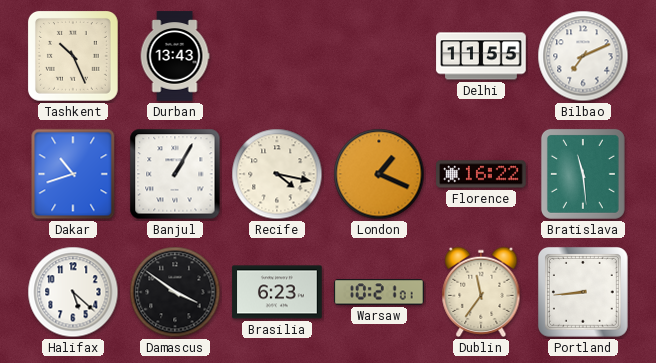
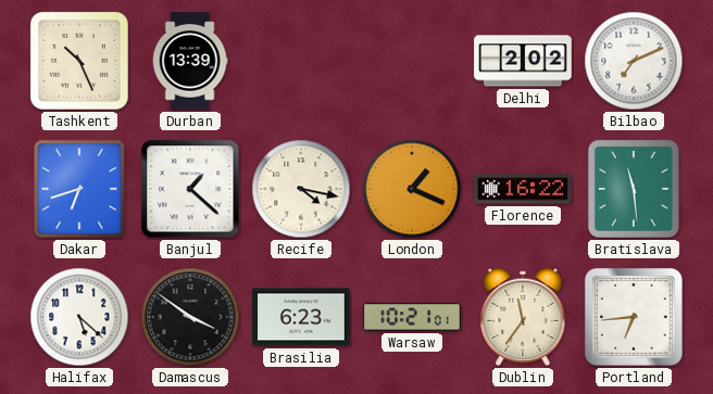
Durban: 13:43 -> 13:39
Delhi: 11:55 -> 2:02
Dakar: 10:42 -> 6:42
Banjul: 1:05 -> 1:22
Portland: 8:44 -> 6:44
